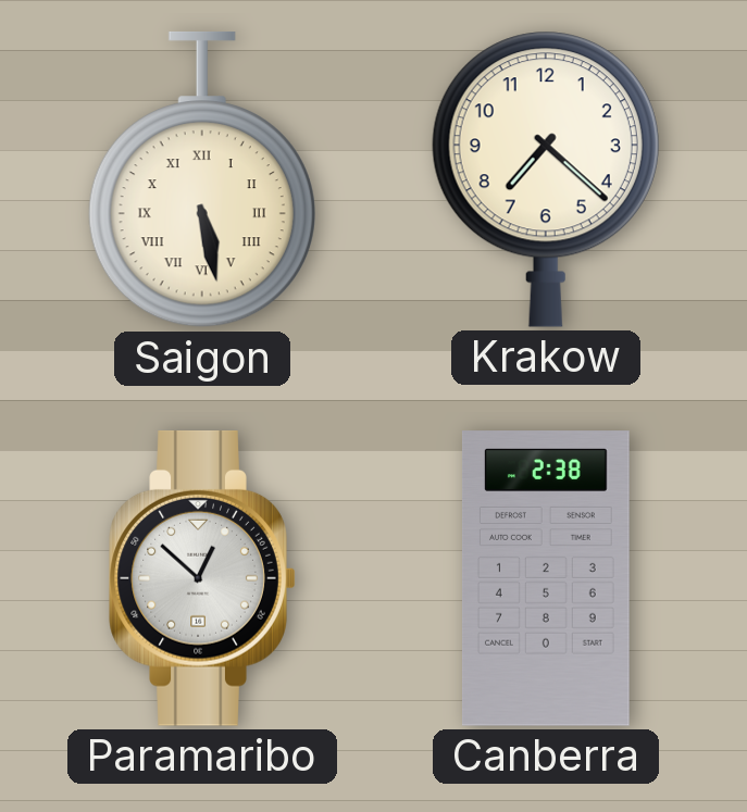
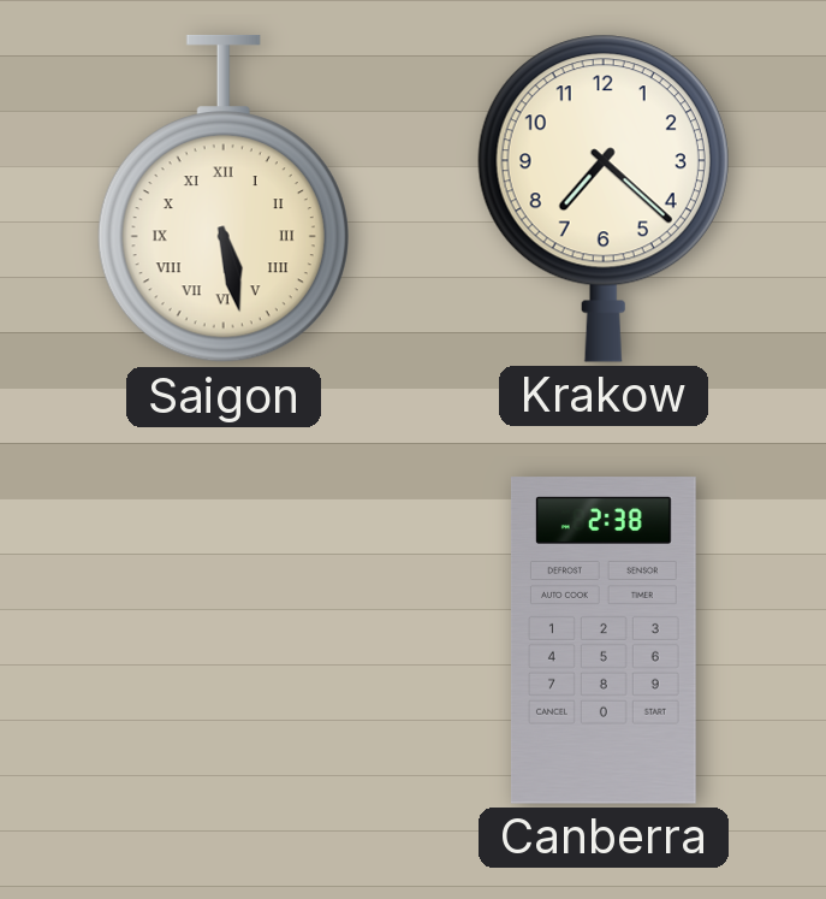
Paramaribo: 12:52 -> none
